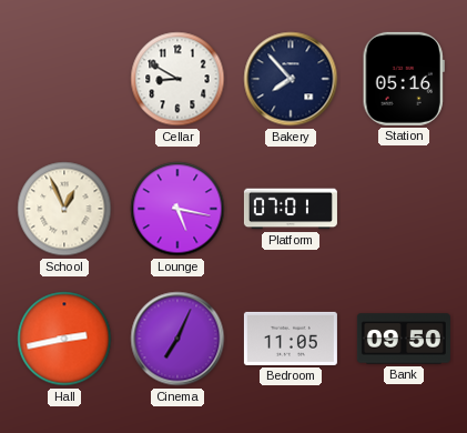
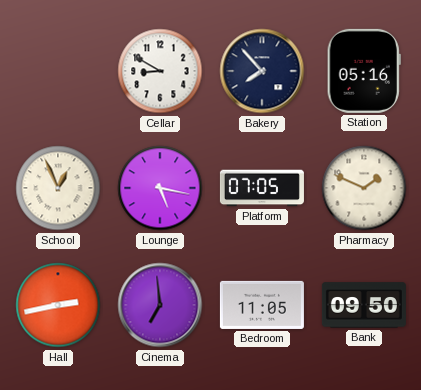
Platform: 07:01 -> 07:05
Pharmacy: none -> 1:49
Cinema: 7:04 -> 6:59
